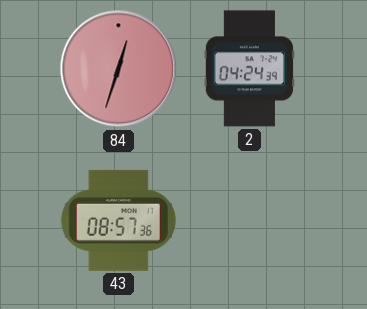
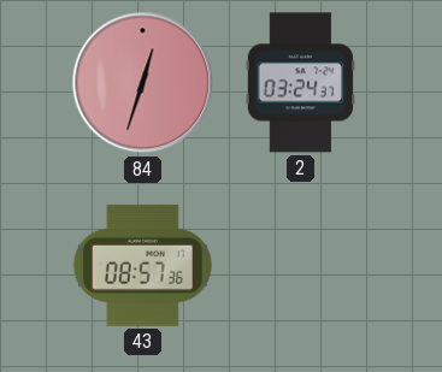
2: 04:24 -> 03:24
